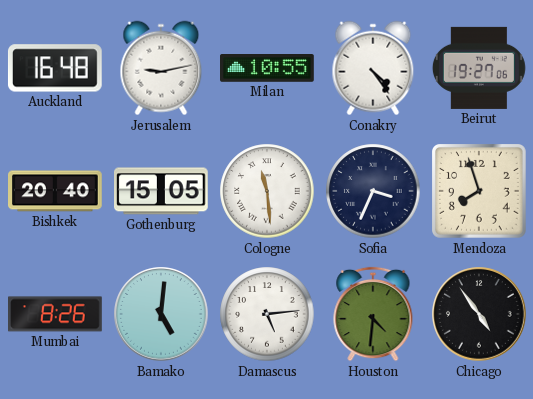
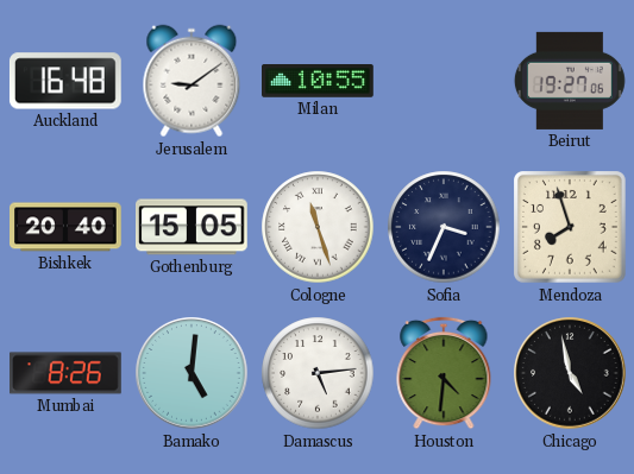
Jerusalem: 9:13 -> 9:09
Conakry: 4:24 -> none
Cologne: 11:29 -> 11:27
Chicago: 4:54 -> 4:58
